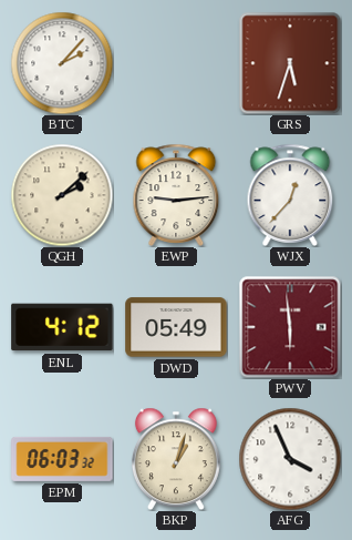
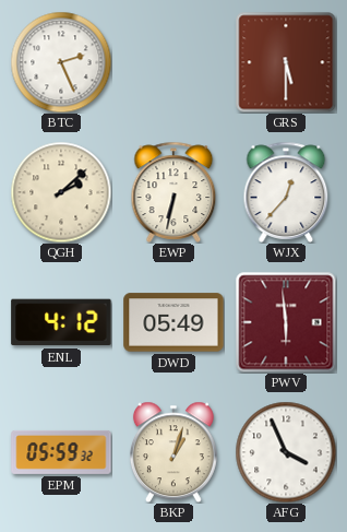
BTC: 2:07 -> 2:26
GRS: 5:33 -> 5:30
EWP: 9:14 -> 6:32
EPM: 06:03 -> 05:59
